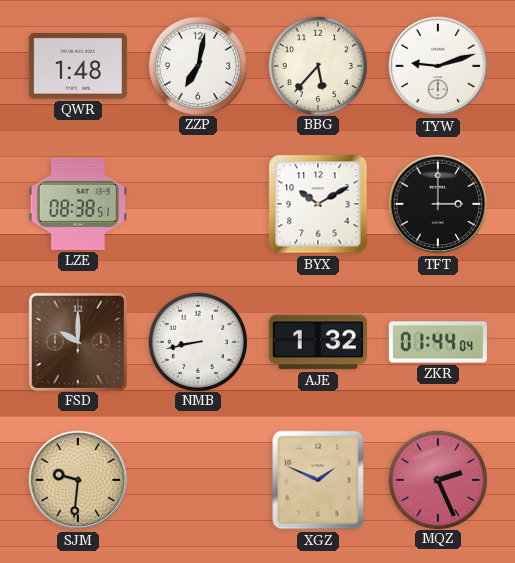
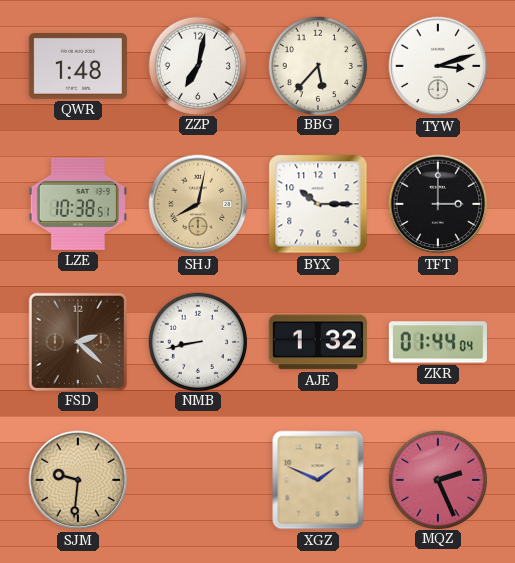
TYW: 9:12 -> 3:12
LZE: 08:38 -> 10:38
SHJ: none -> 8:02
BYX: 10:10 -> 10:15
FSD: 10:00 -> 2:22
